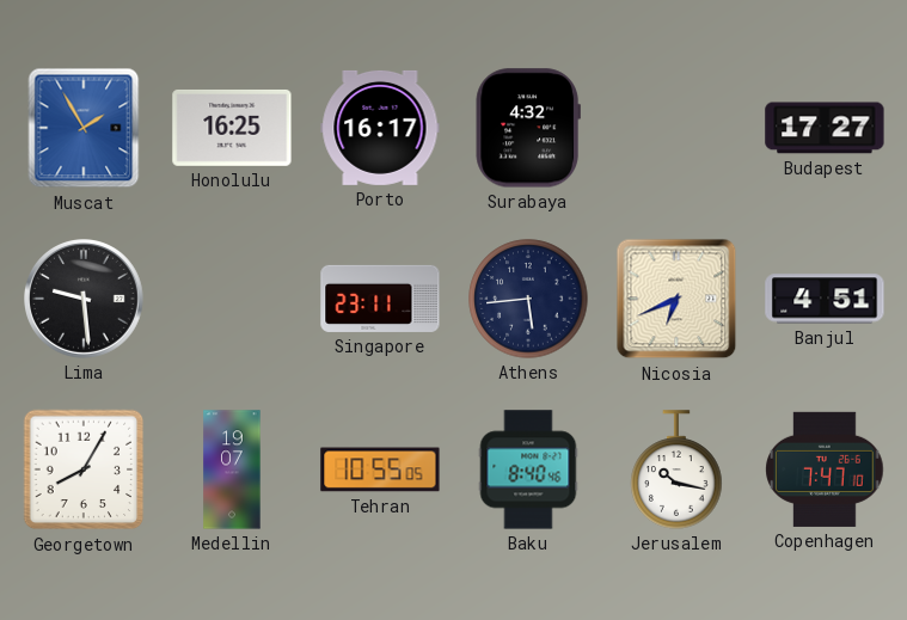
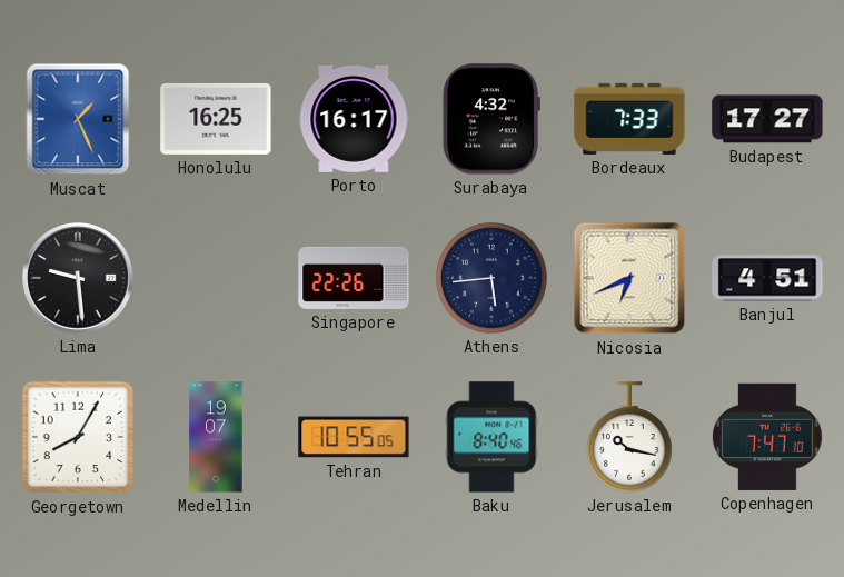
Muscat: 1:55 -> 1:26
Bordeaux: none -> 7:33
Singapore: 23:11 -> 22:26
